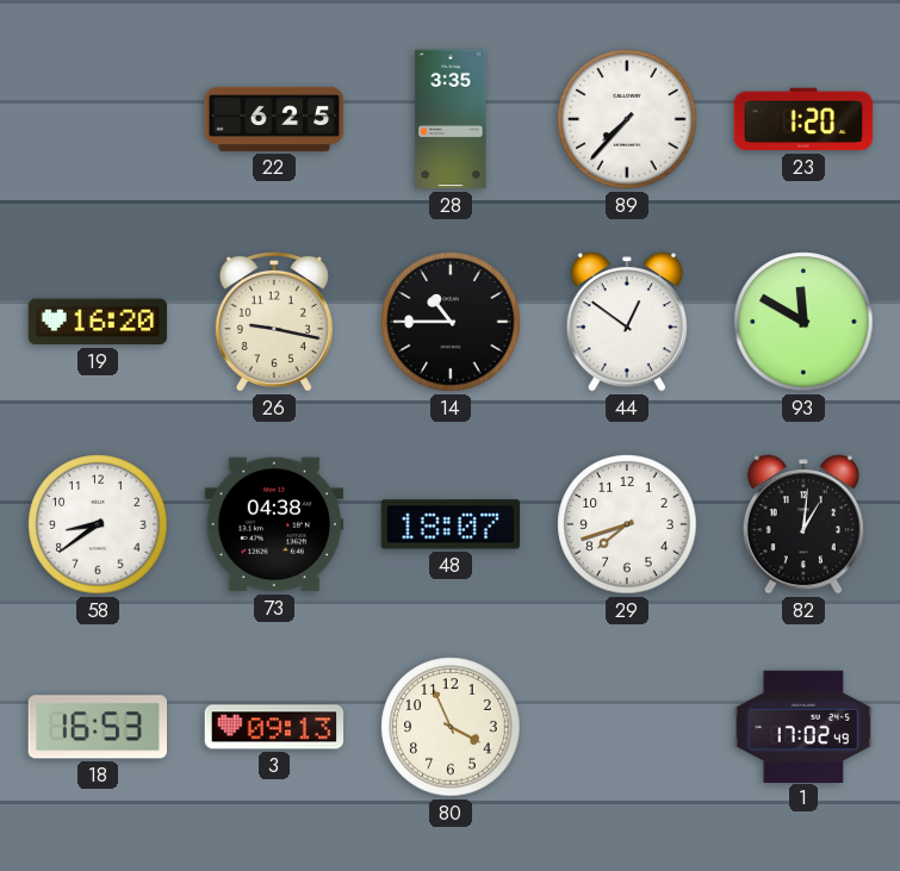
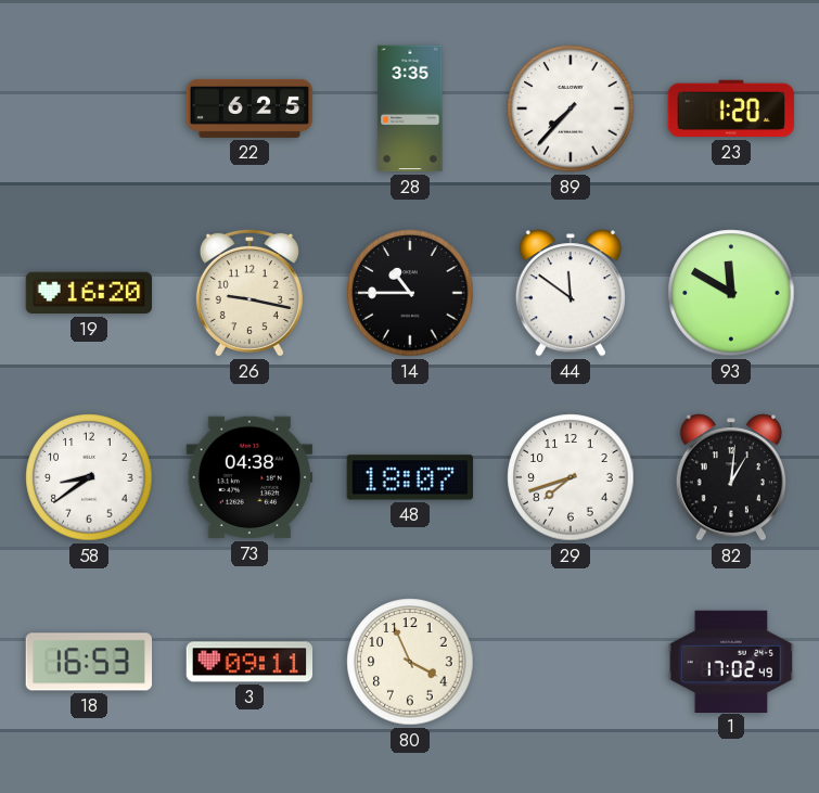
44: 12:51 -> 11:51
3: 09:13 -> 09:11
